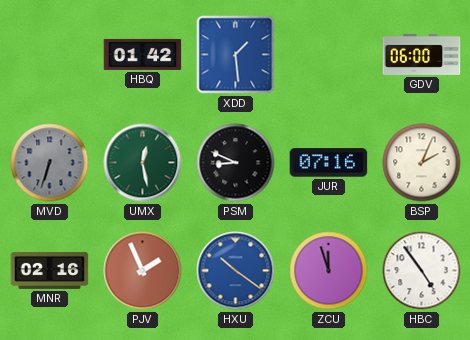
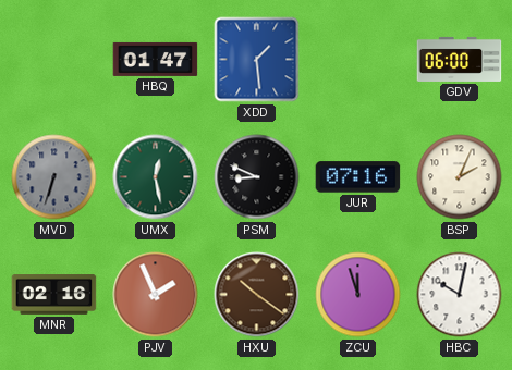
HBQ: 01:42 -> 01:47
HXU dial: blue -> brown
HBC: 4:54 -> 10:02
